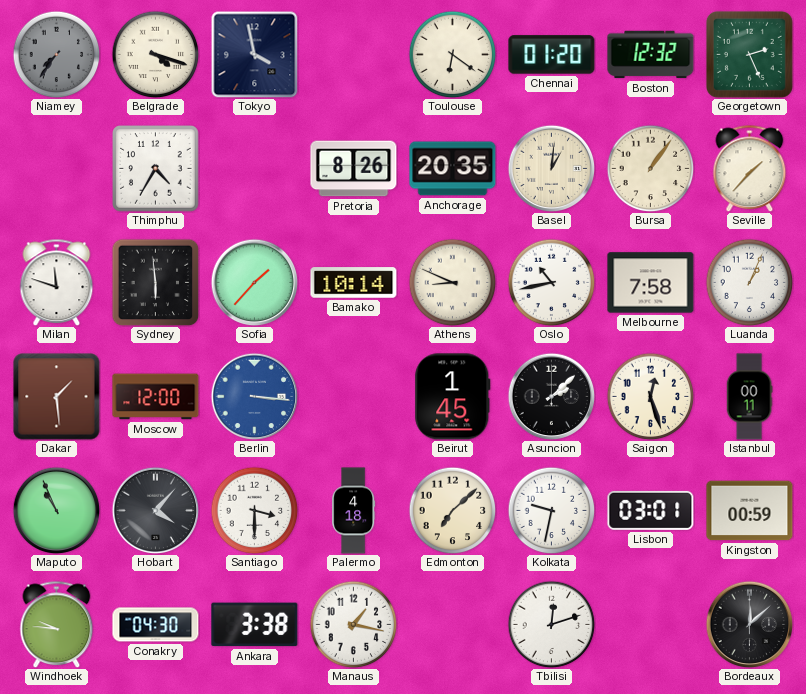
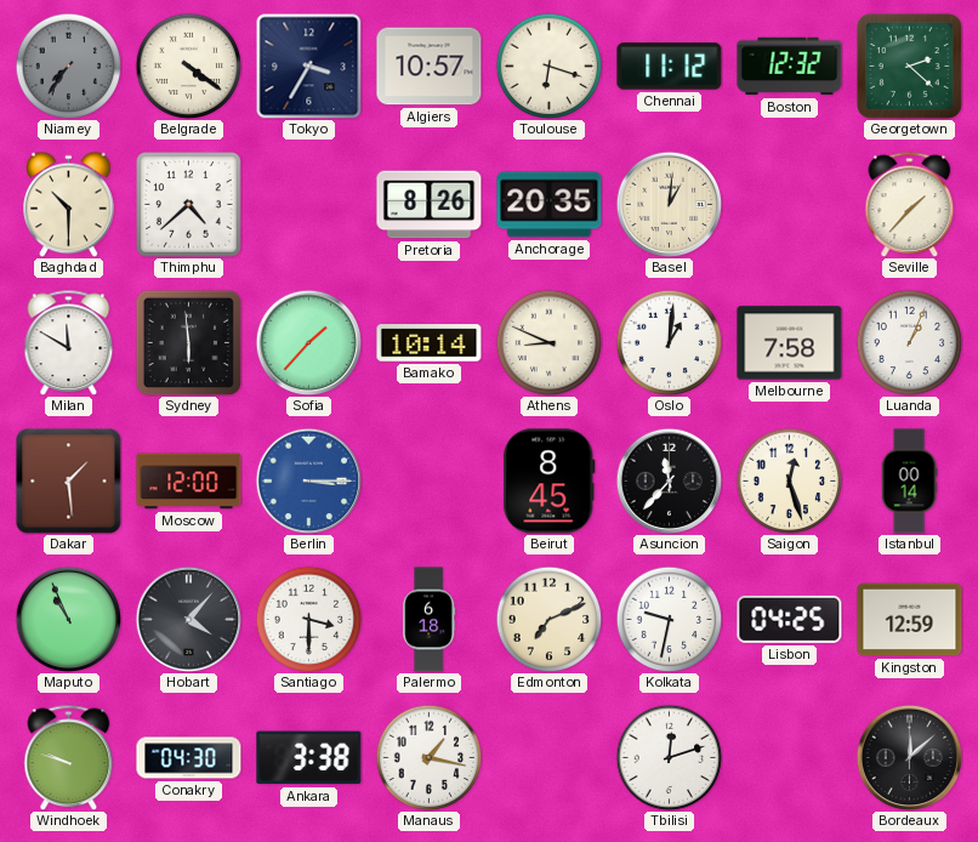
Belgrade: 4:18 -> 4:21
Tokyo: 3:58 -> 3:35
Algiers: none -> 10:57
Toulouse: 6:21 -> 6:18
Chennai: 01:20 -> 11:12
Georgetown: 2:26 -> 2:22
Baghdad: none -> 10:30
Thimphu: 4:35 -> 4:38
Bursa: 1:06 -> none
Milan: 11:48 -> 11:50
Oslo: 10:43 -> 1:01
Berlin: 3:16 -> 3:15
Beirut: 1:45 -> 8:45
Asuncion: 2:08 -> 11:37
Istanbul: 00:11 -> 00:14
Palermo: 4:18 -> 6:18
Edmonton: 7:08 -> 7:11
Lisbon: 03:01 -> 04:25
Kingston: 00:59 -> 12:59
Windhoek: 9:46 -> 9:48
